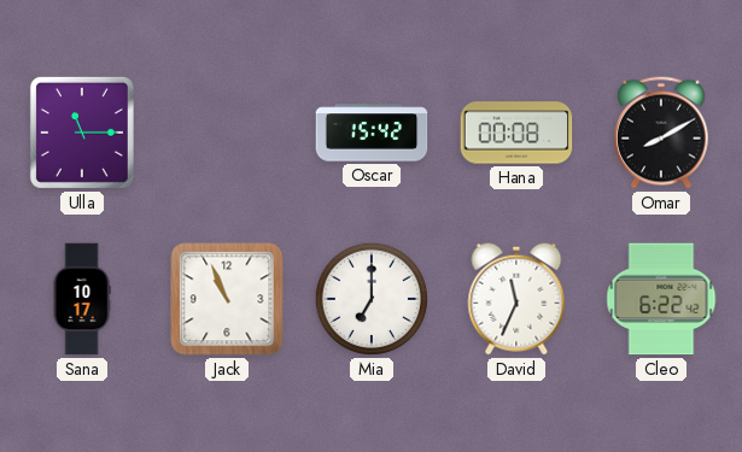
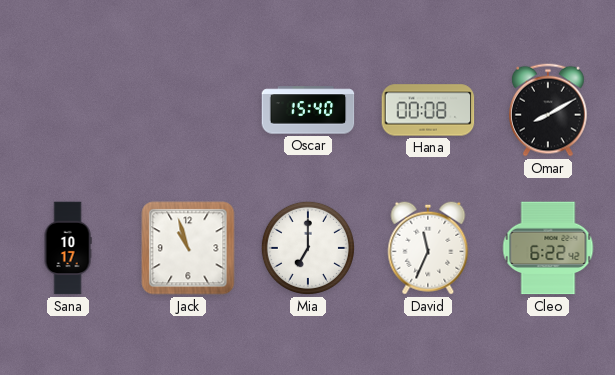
Ulla: 11:15 -> none
Oscar: 15:42 -> 15:40
Jack: 10:56 -> 10:57
